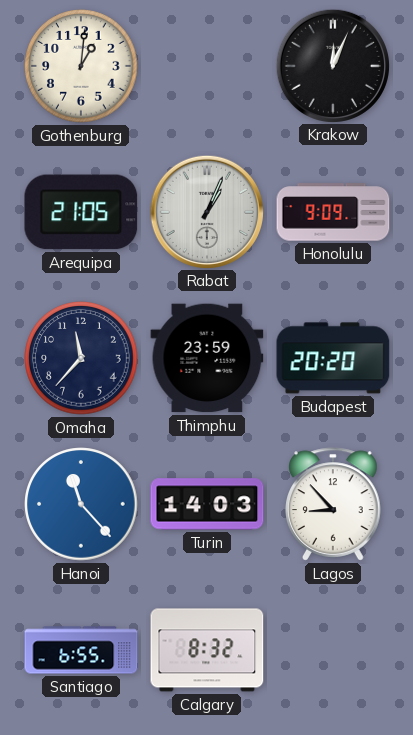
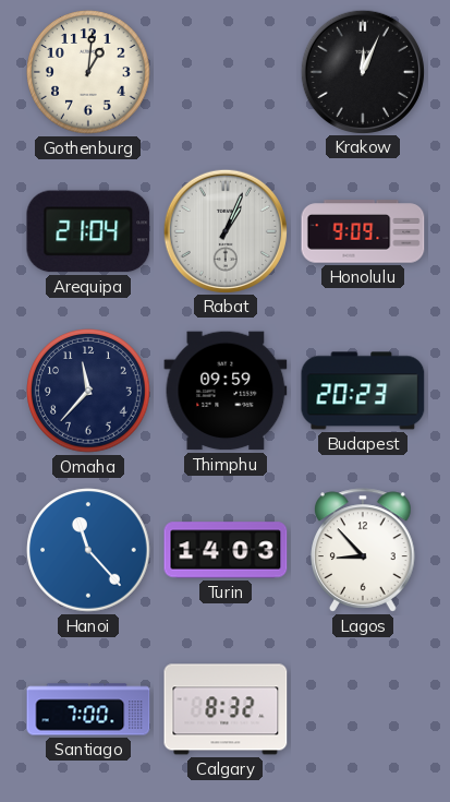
Arequipa: 21:05 -> 21:04
Thimphu: 23:59 -> 09:59
Budapest: 20:20 -> 20:23
Santiago: 6:55 -> 7:00
